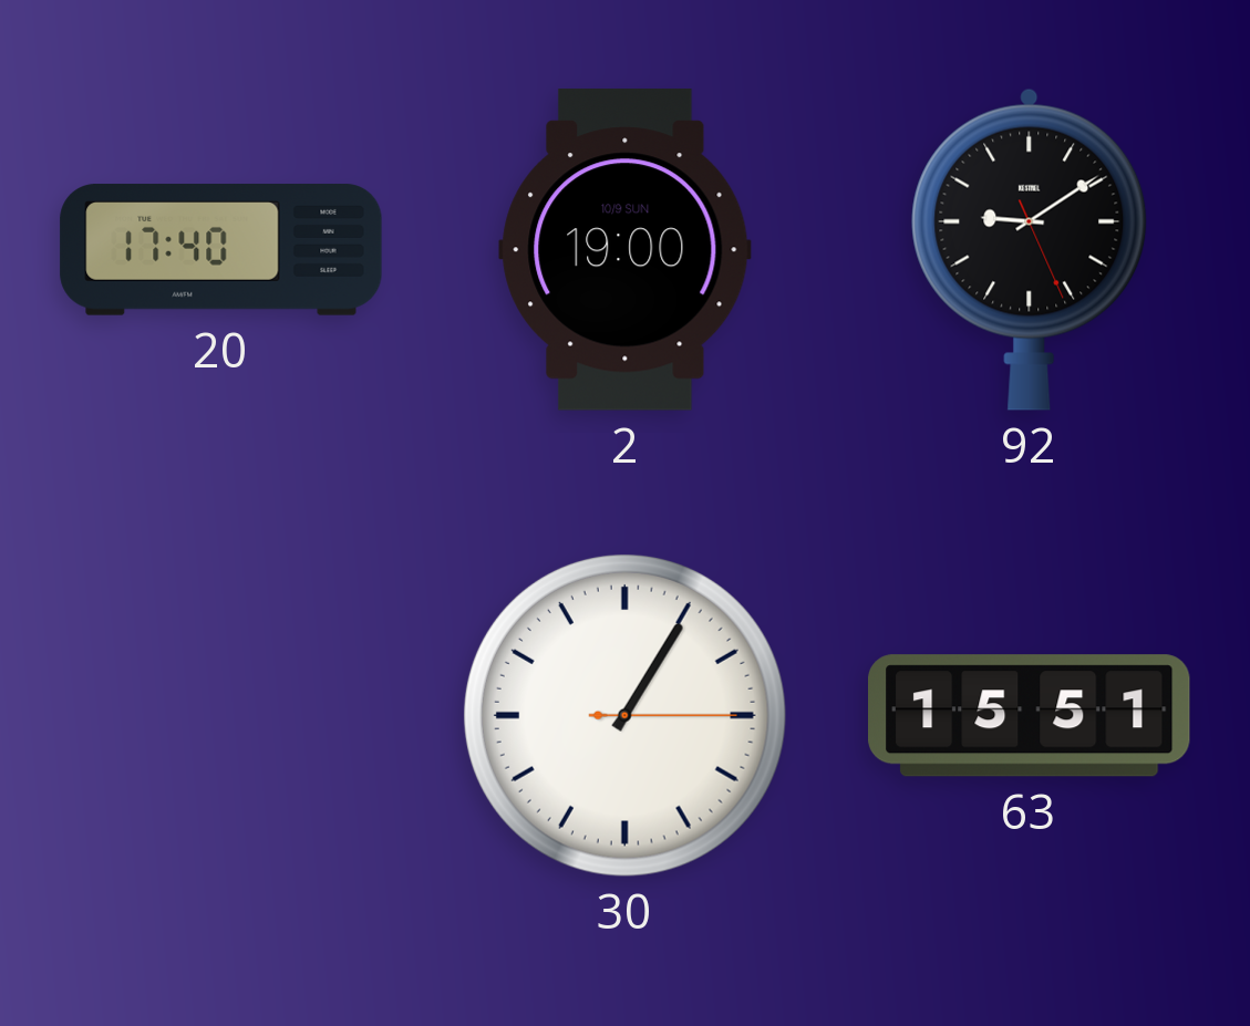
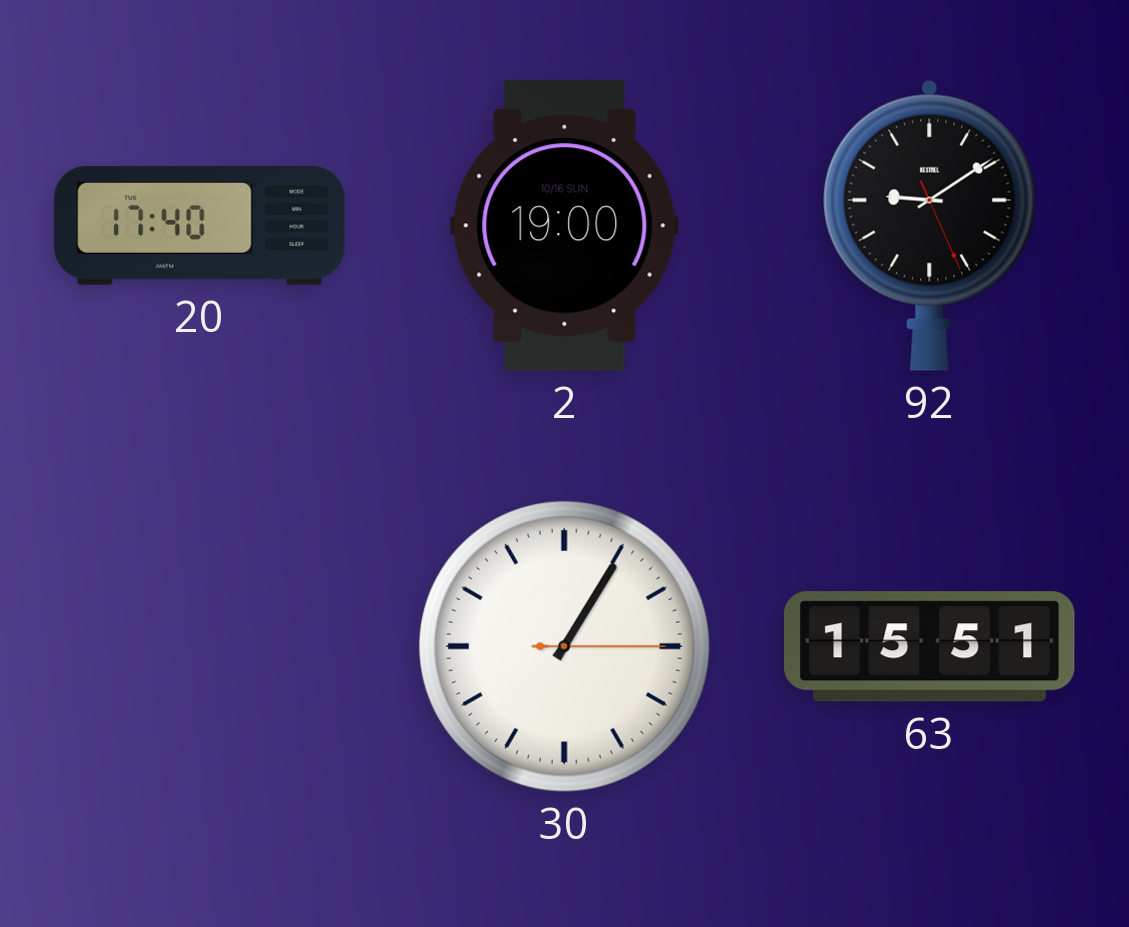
2 date: 10/9 SUN -> 10/16 SUN
